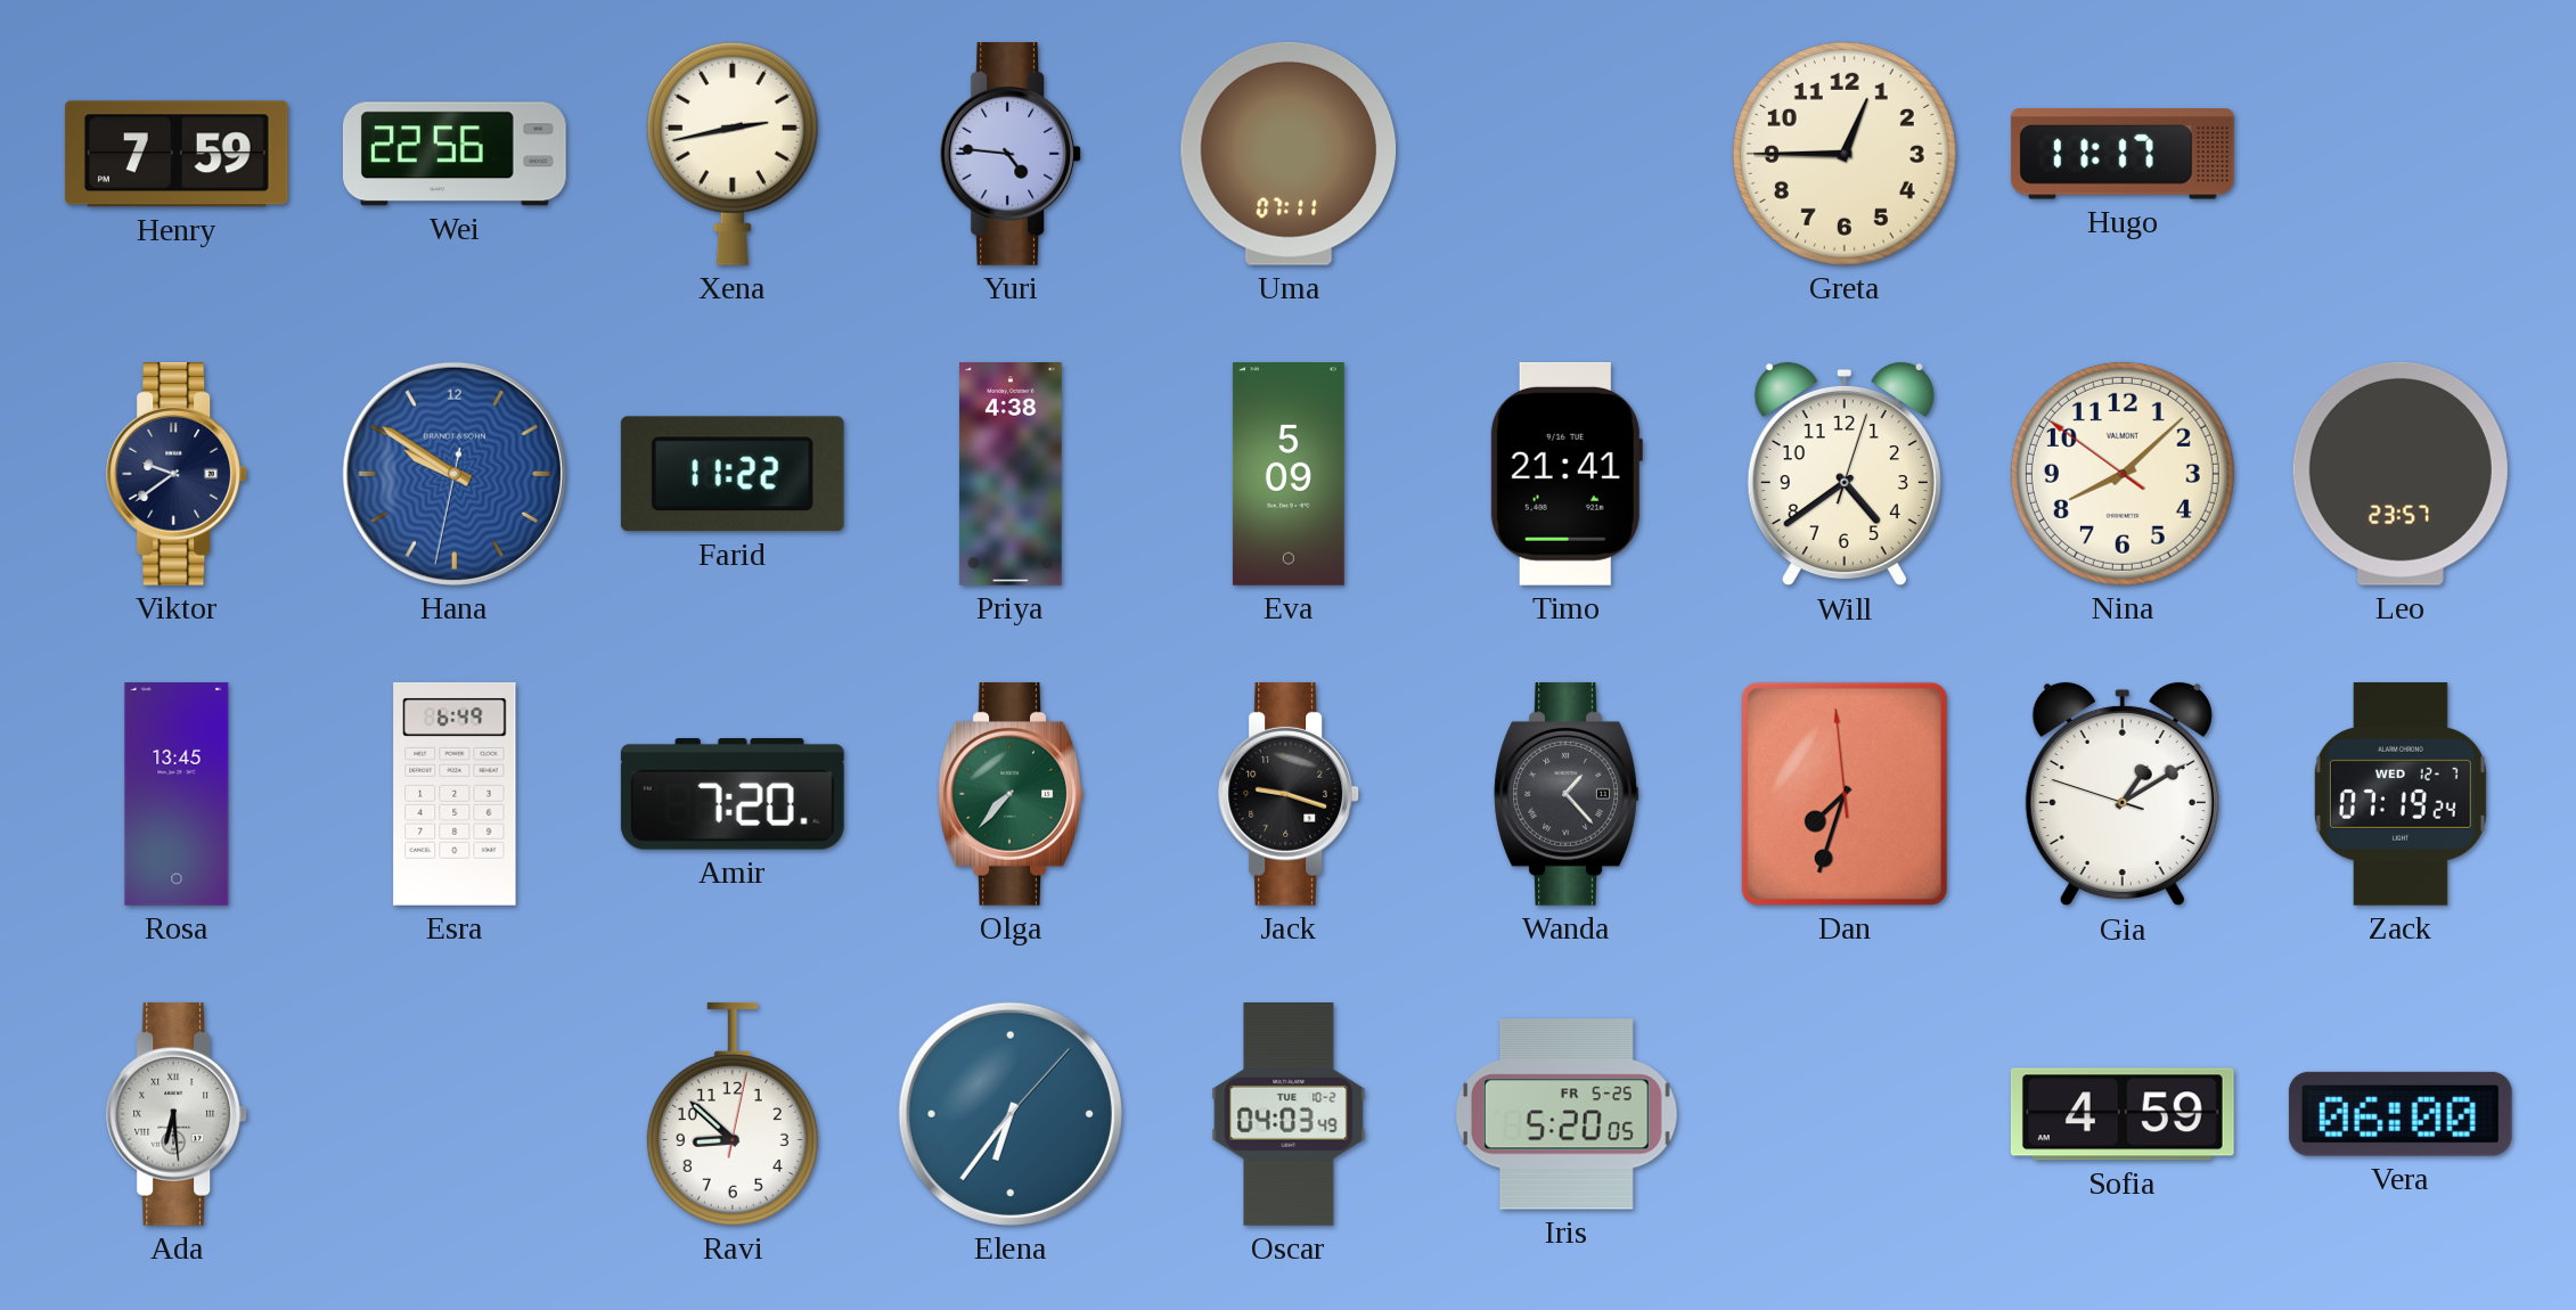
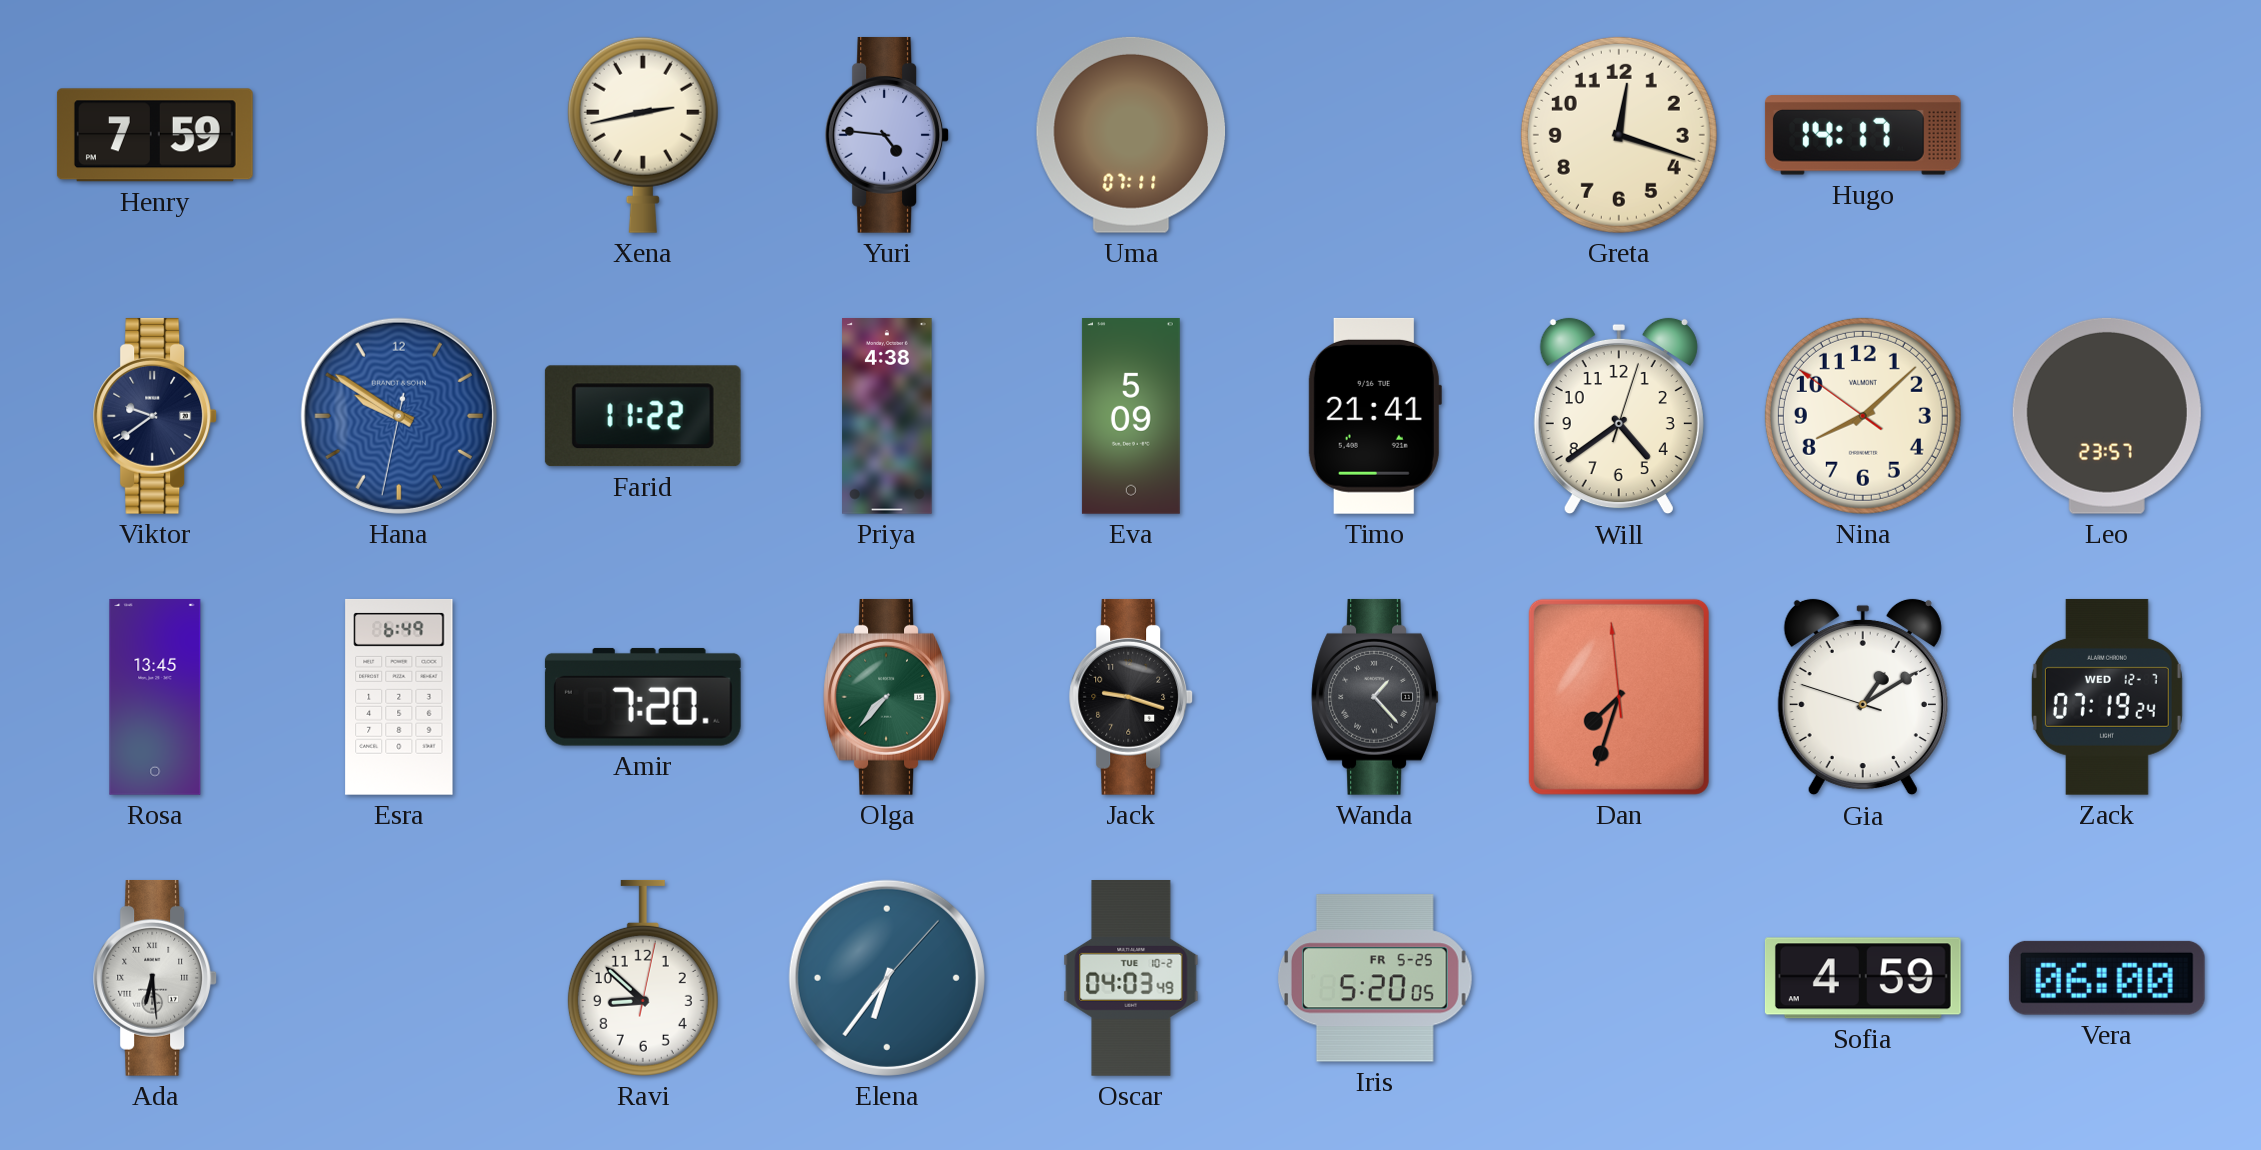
Wei: 22:56 -> none
Greta: 12:45 -> 12:18
Hugo: 11:17 -> 14:17
